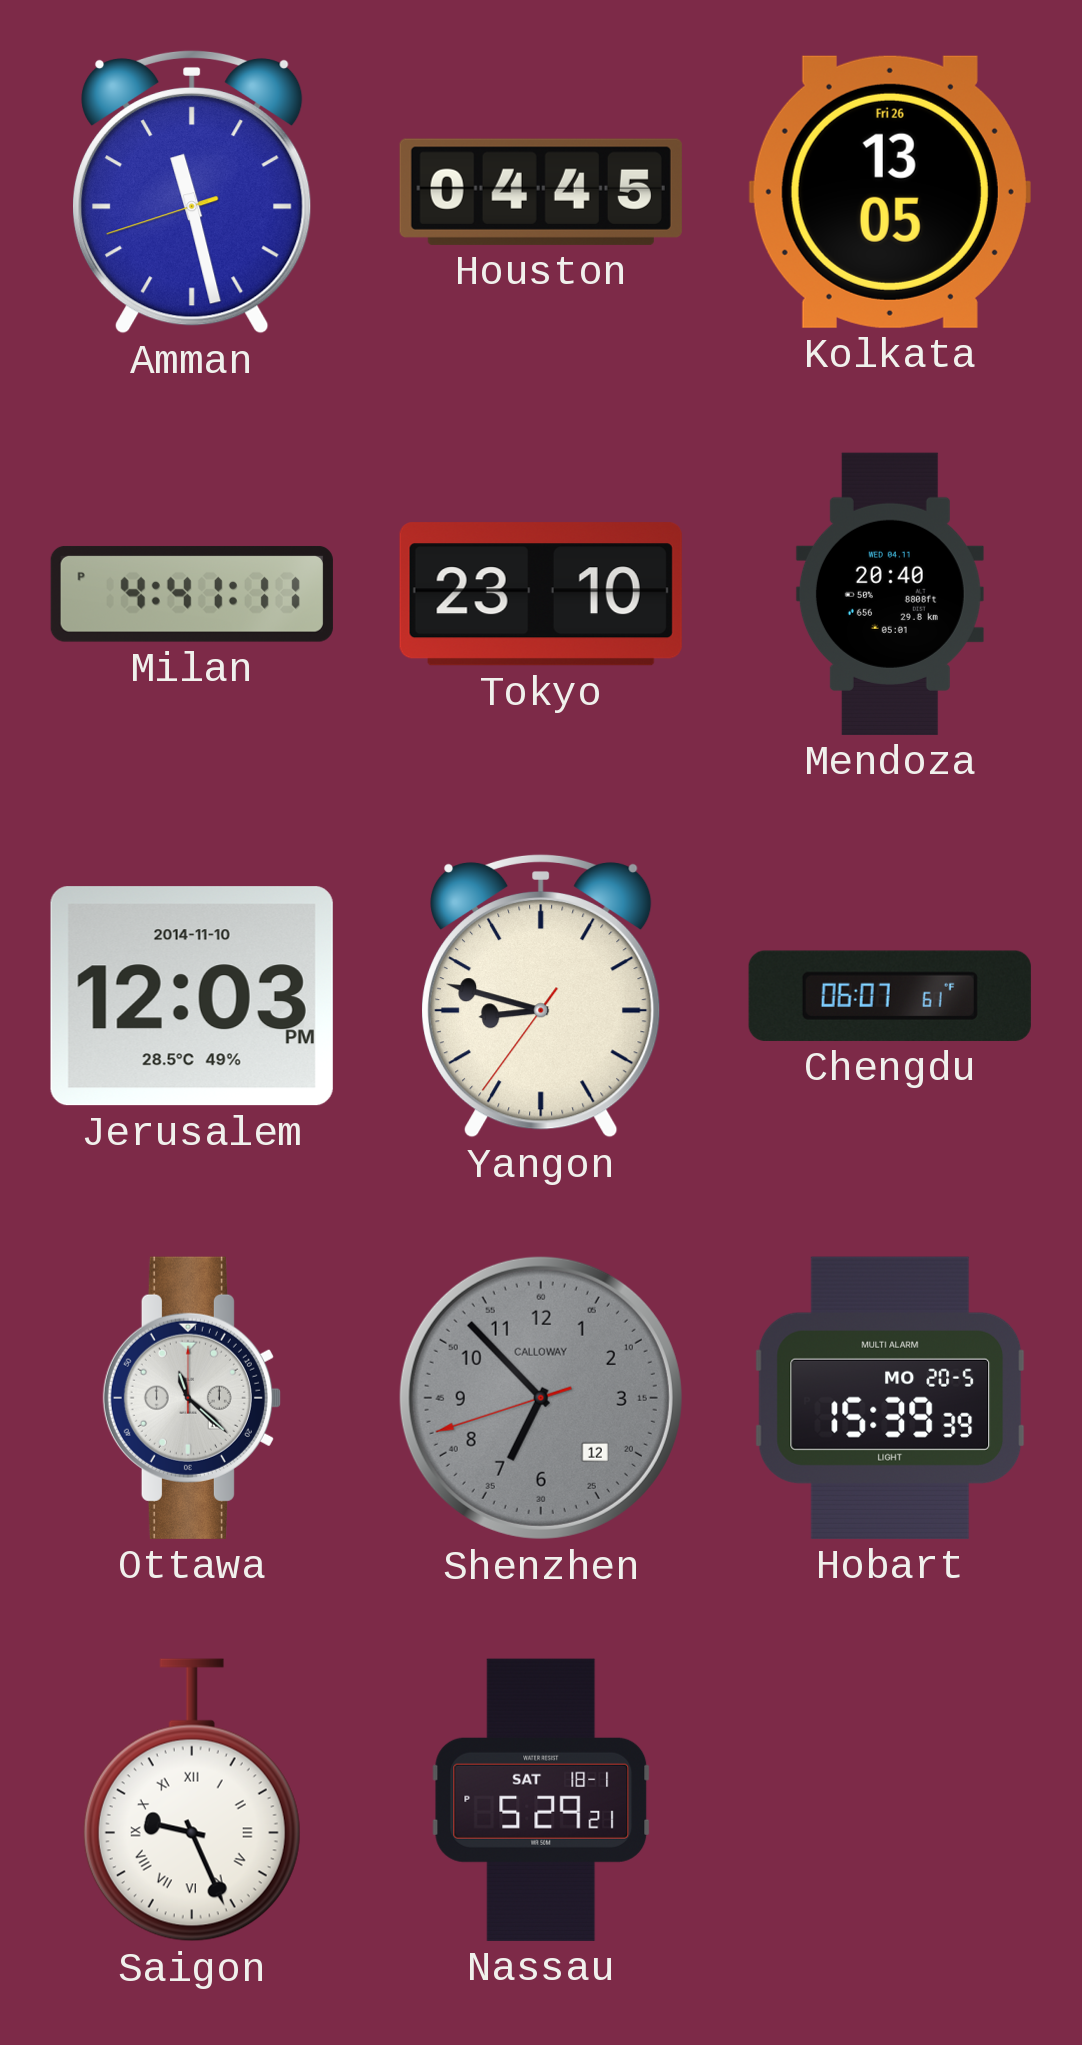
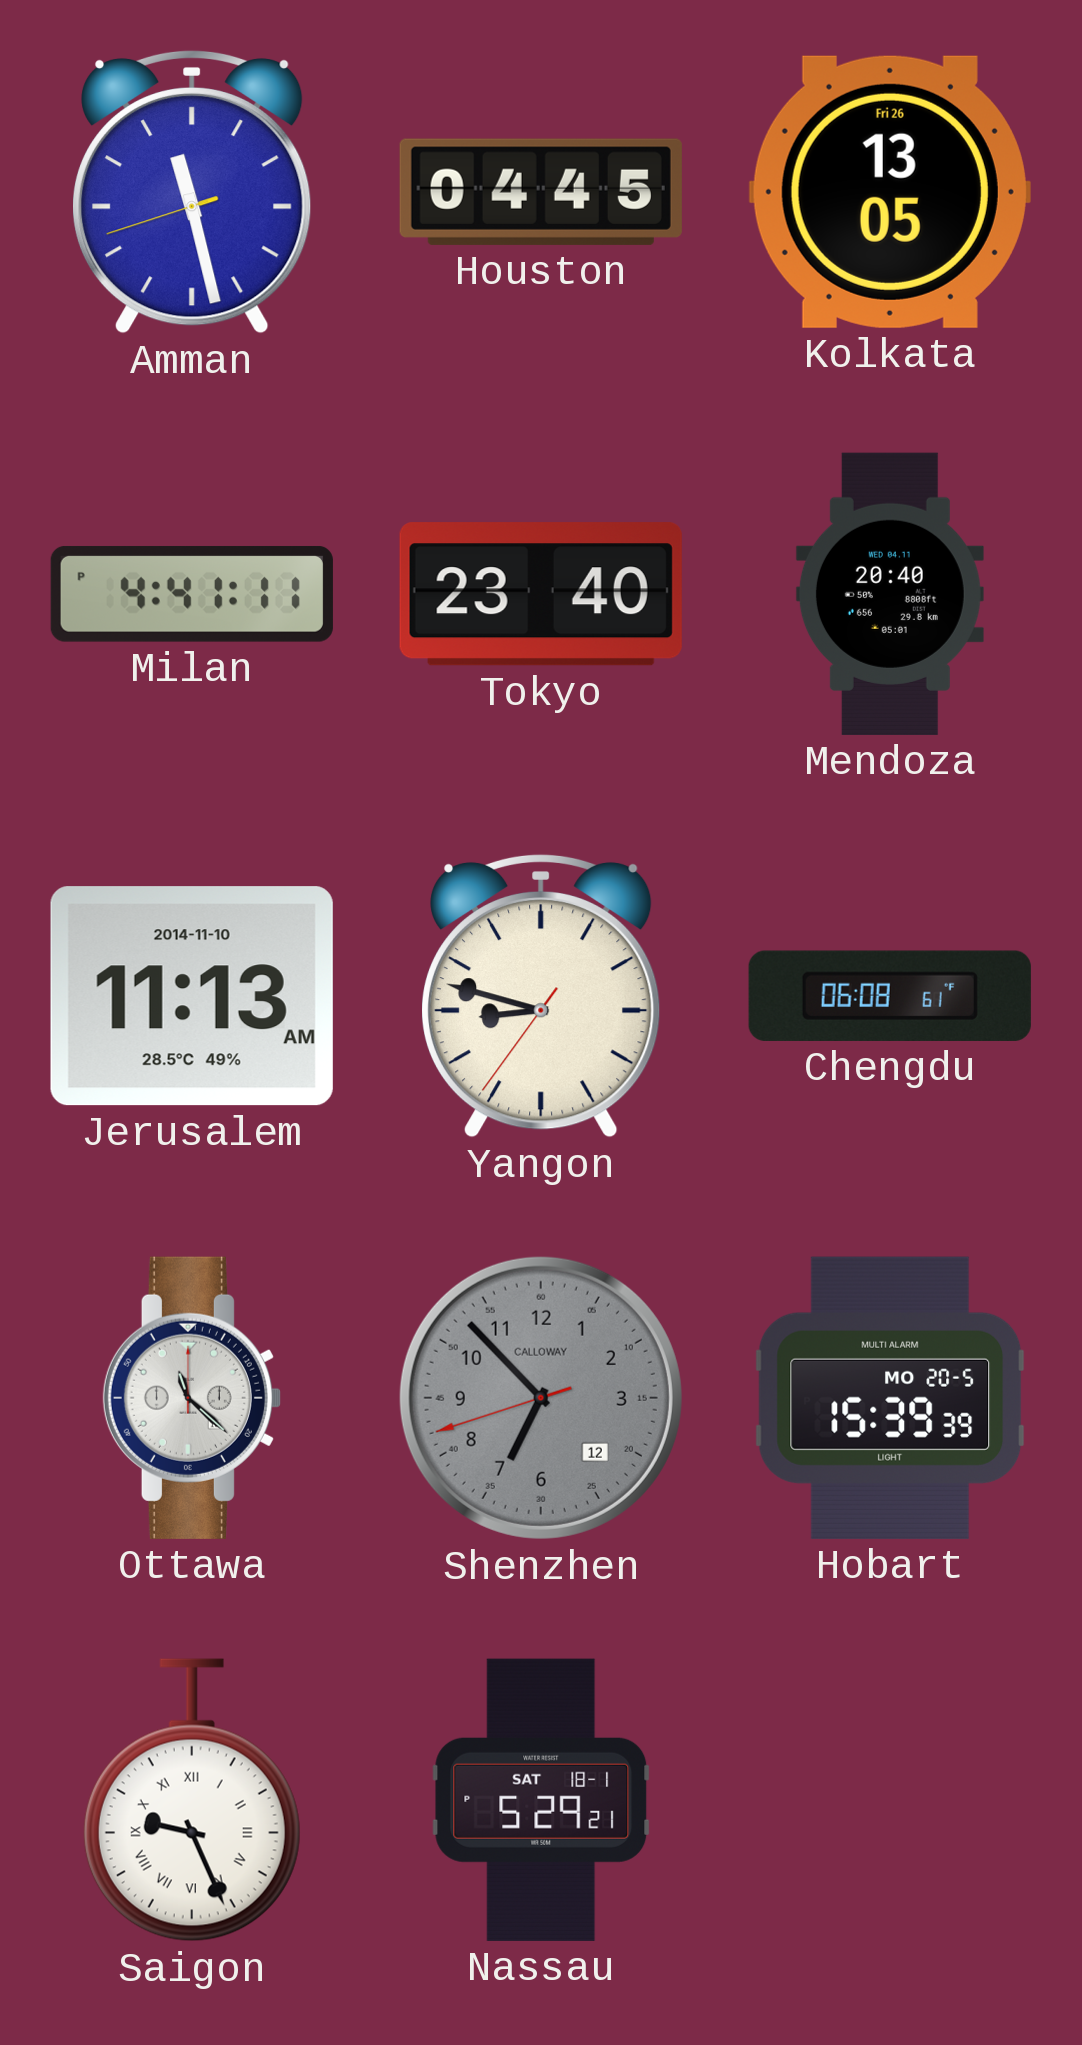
Tokyo: 23:10 -> 23:40
Jerusalem: 12:03 -> 11:13
Chengdu: 06:07 -> 06:08
